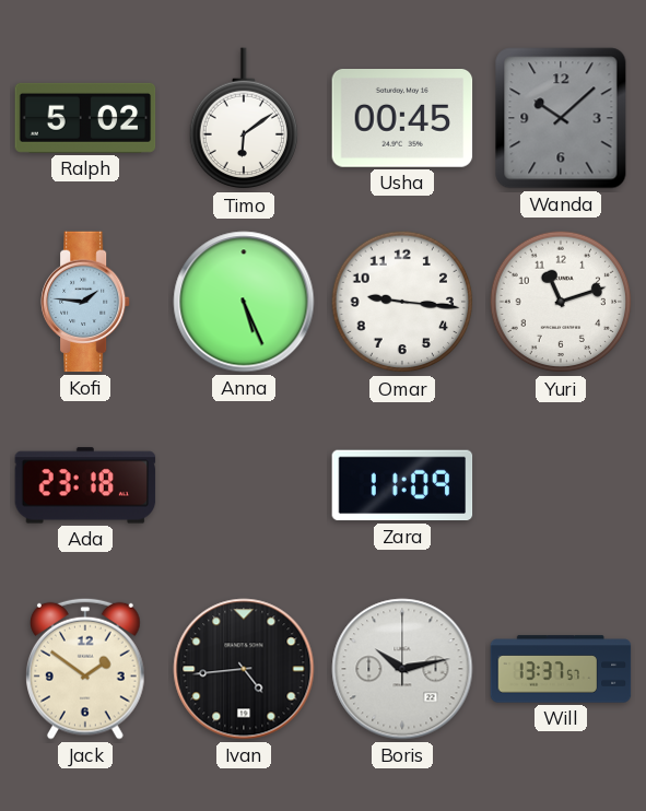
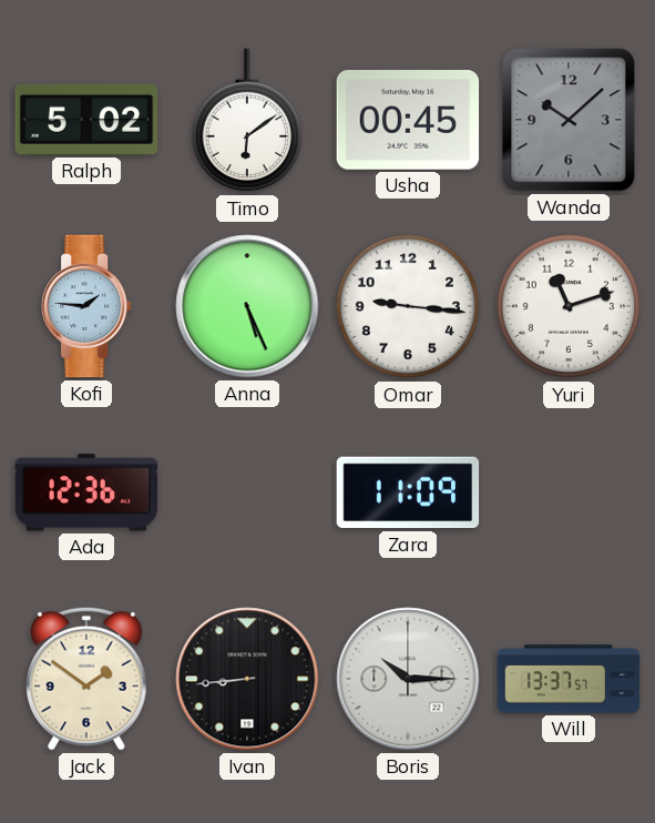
Ada: 23:18 -> 12:36
Ivan: 4:44 -> 8:44
Boris: 10:13 -> 10:15
